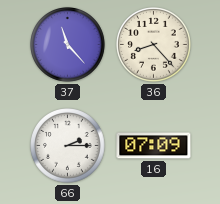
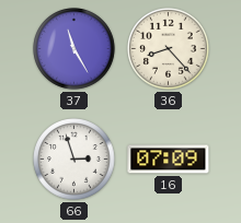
37: 11:23 -> 11:25
66: 2:15 -> 2:57
